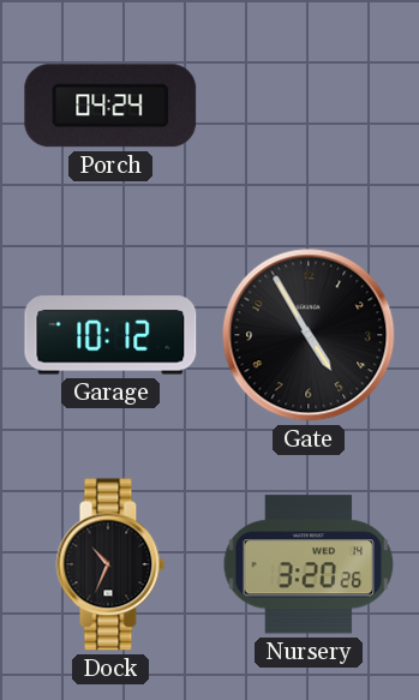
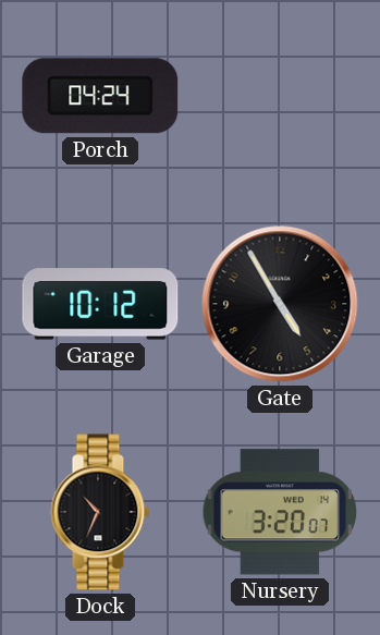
Nursery: 3:20:26 -> 3:20:07
